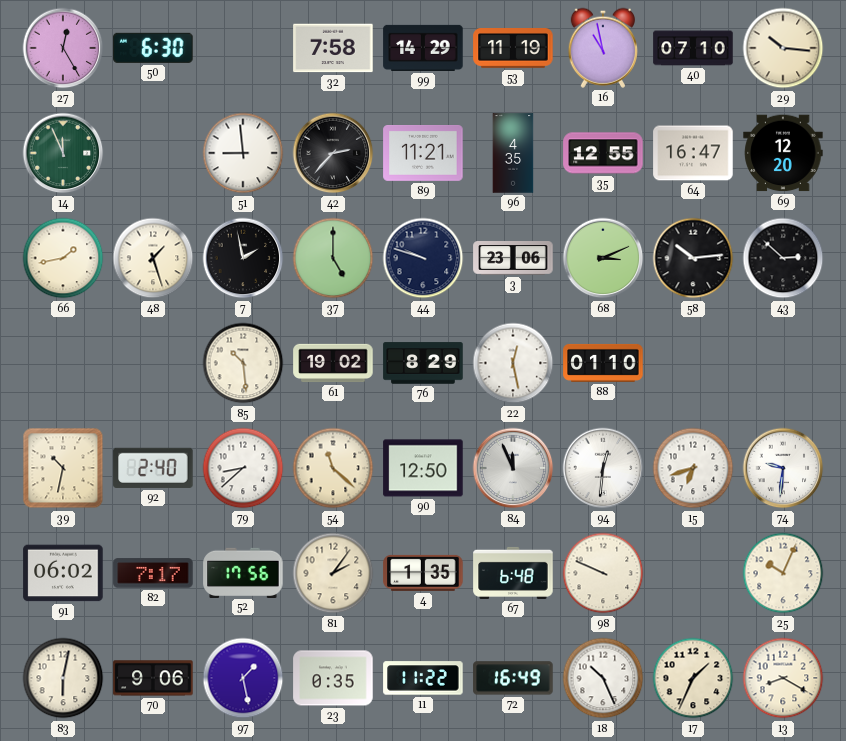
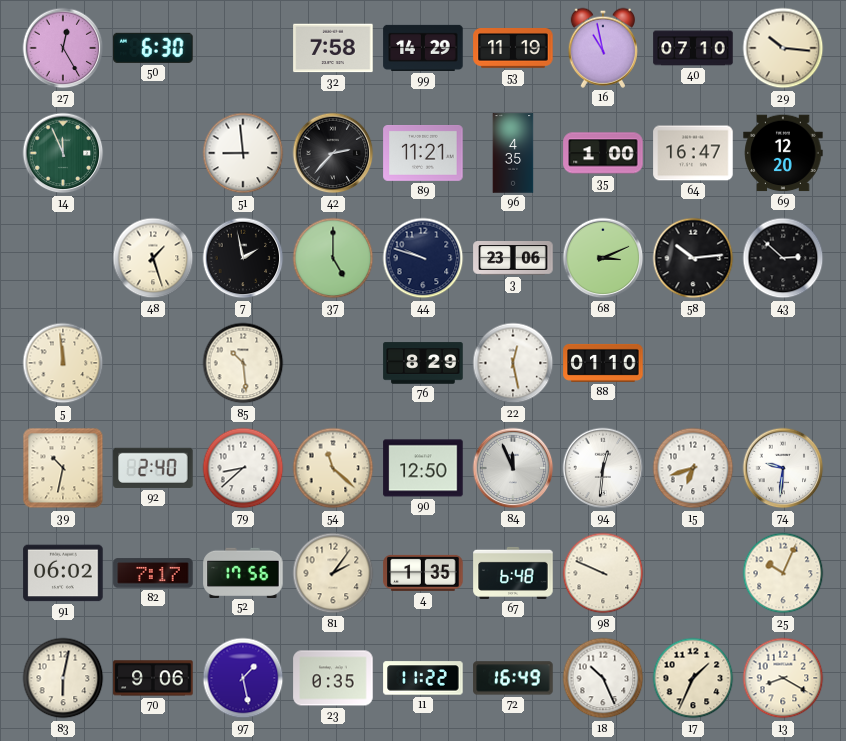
35: 12:55 -> 1:00
66: 1:43 -> none
5: none -> 11:59
61: 19:02 -> none
